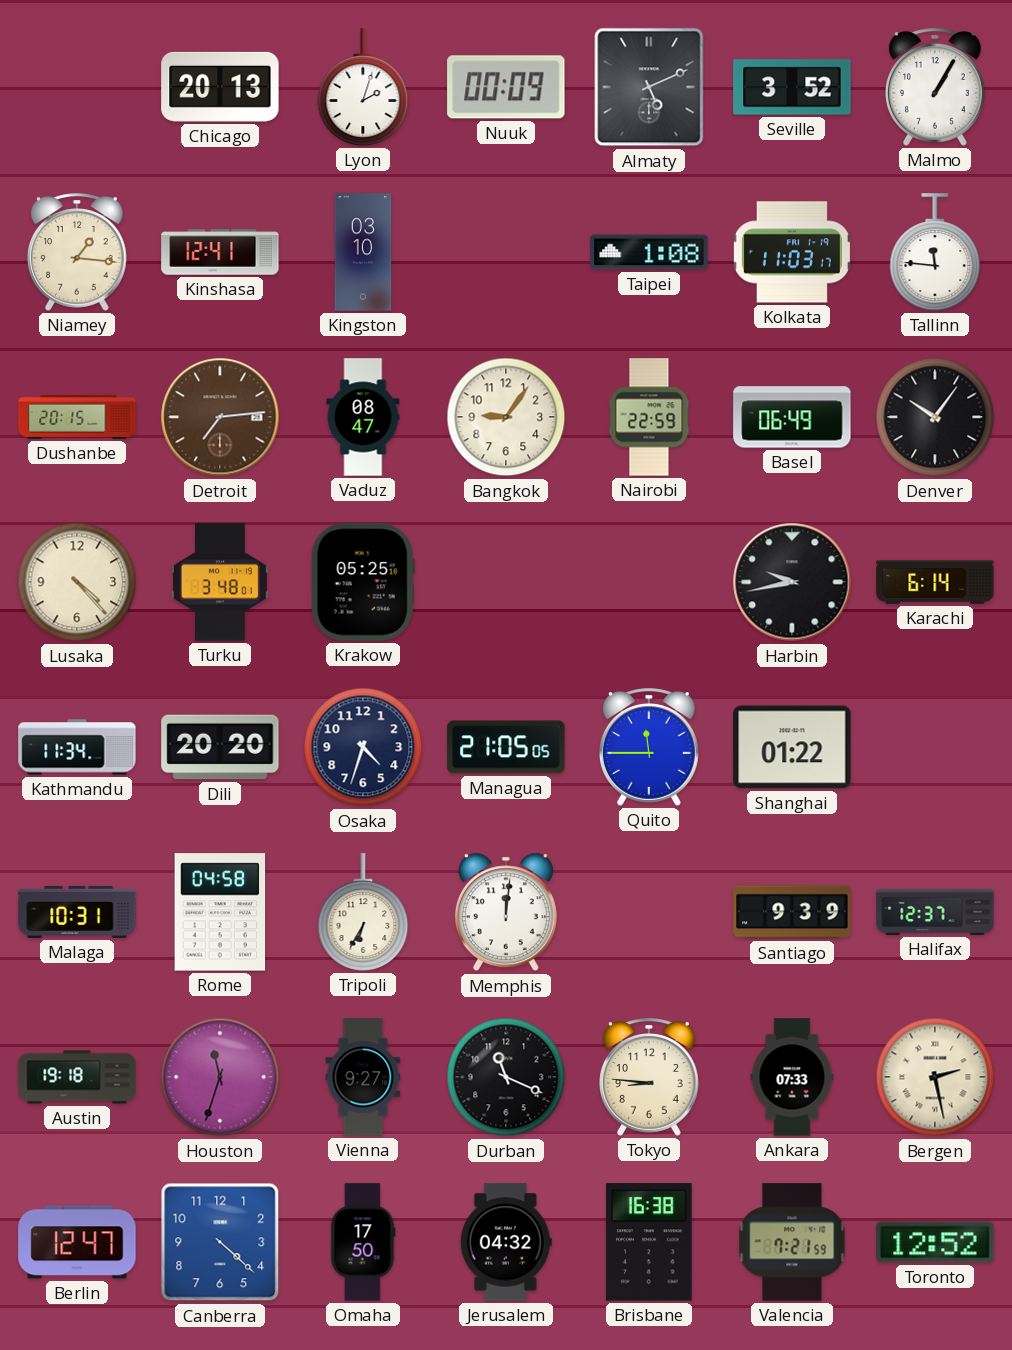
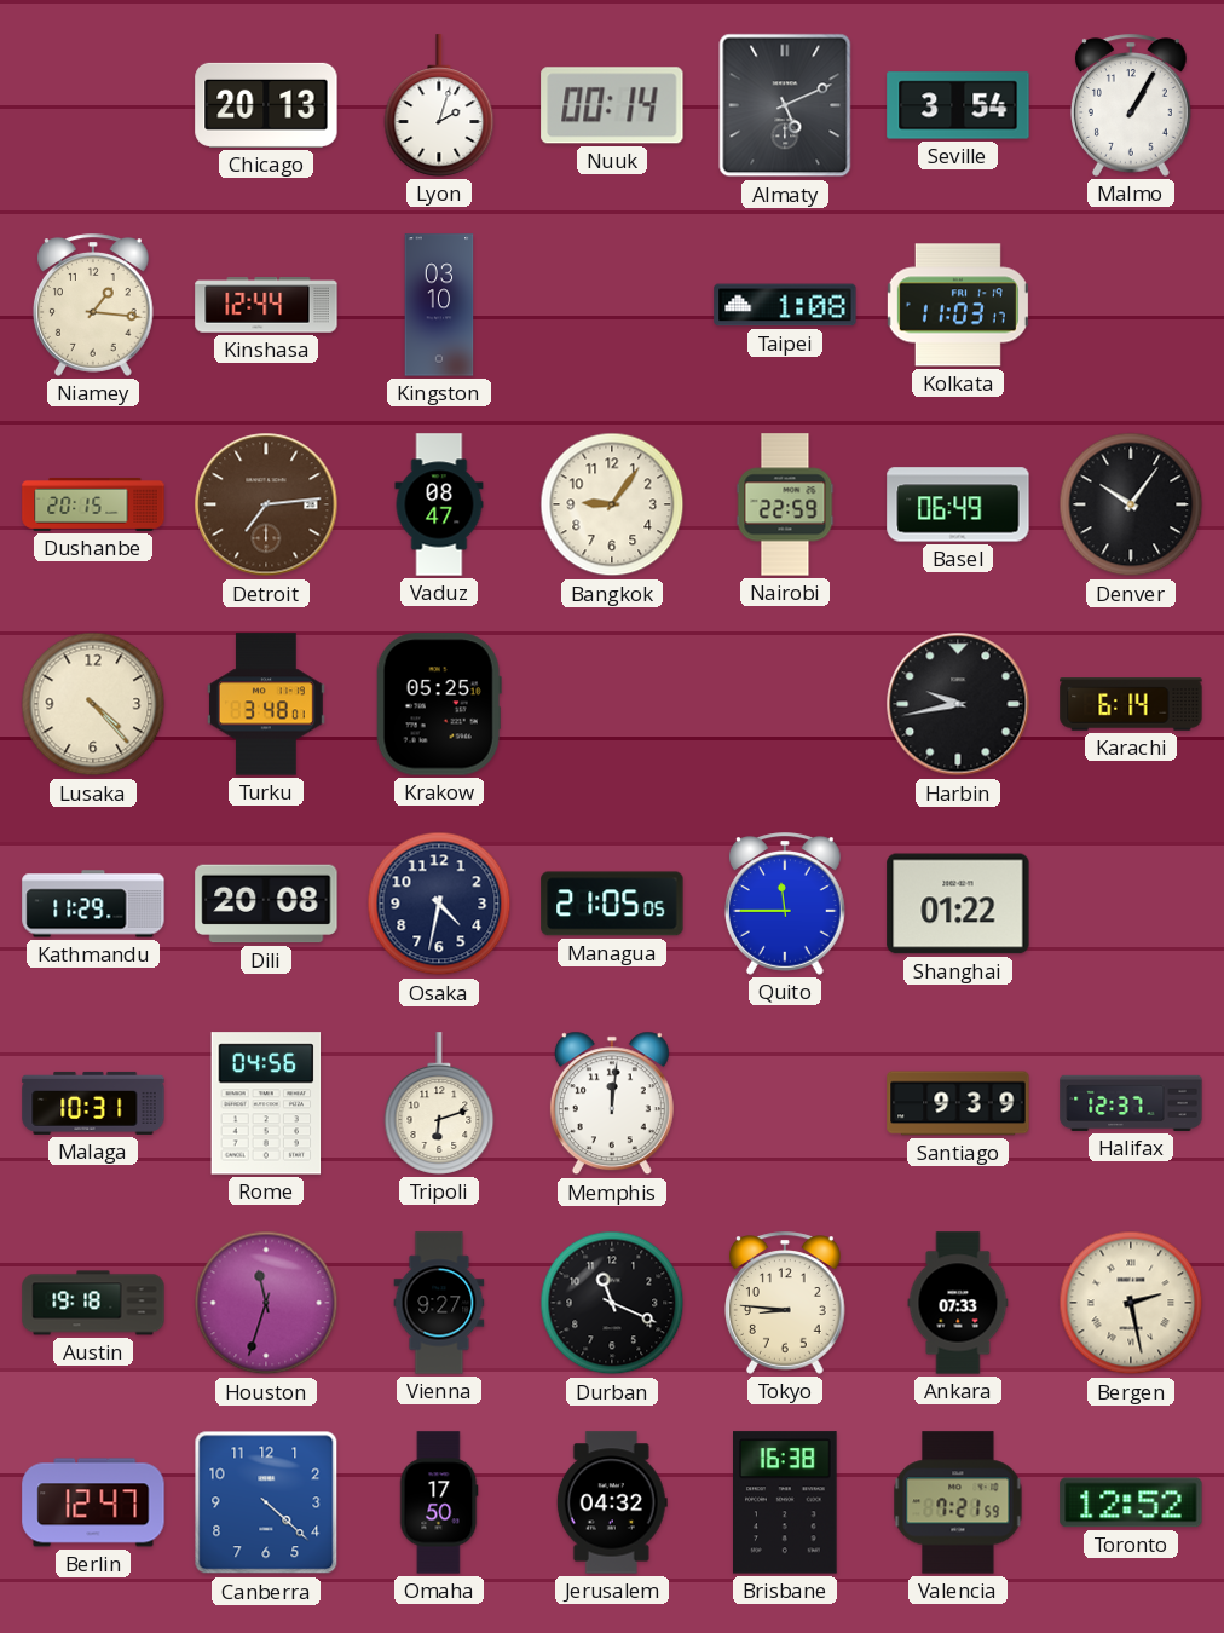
Nuuk: 00:09 -> 00:14
Seville: 3:52 -> 3:54
Kinshasa: 12:41 -> 12:44
Tallinn: 11:46 -> none
Kathmandu: 11:34 -> 11:29
Dili: 20:20 -> 20:08
Osaka: 4:33 -> 4:32
Rome: 04:58 -> 04:56
Tripoli: 6:35 -> 6:12
